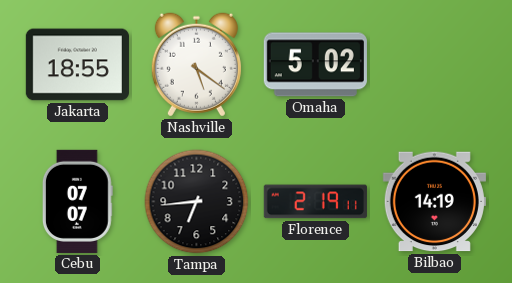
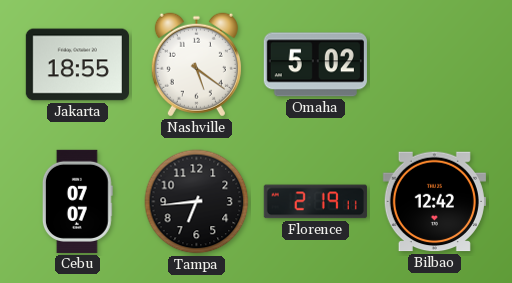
Bilbao: 14:19 -> 12:42
